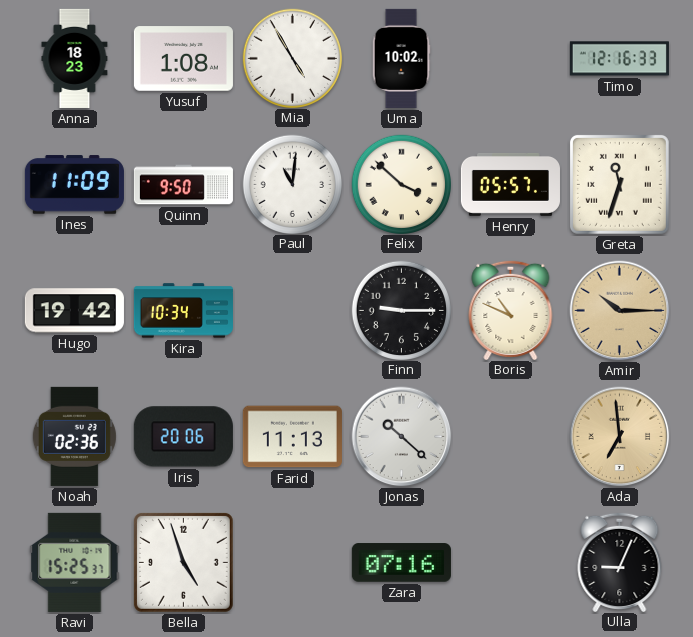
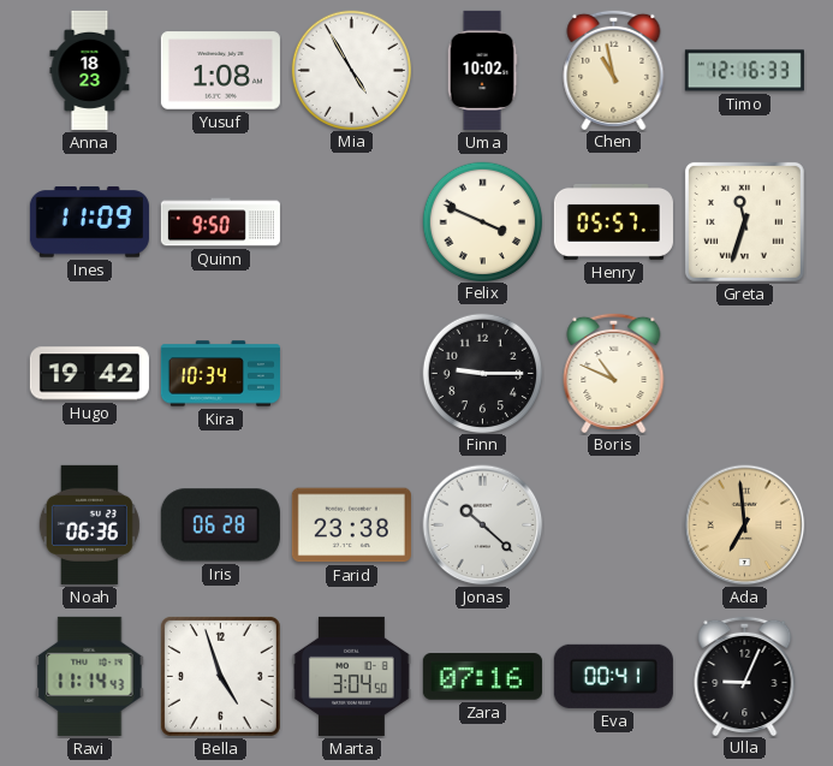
Chen: none -> 10:58
Paul: 11:01 -> none
Felix: 3:52 -> 3:49
Amir: 10:15 -> none
Noah: 02:36 -> 06:36
Iris: 20:06 -> 06:28
Farid: 11:13 -> 23:38
Ravi: 15:25 -> 11:14
Marta: none -> 3:04
Eva: none -> 00:41
